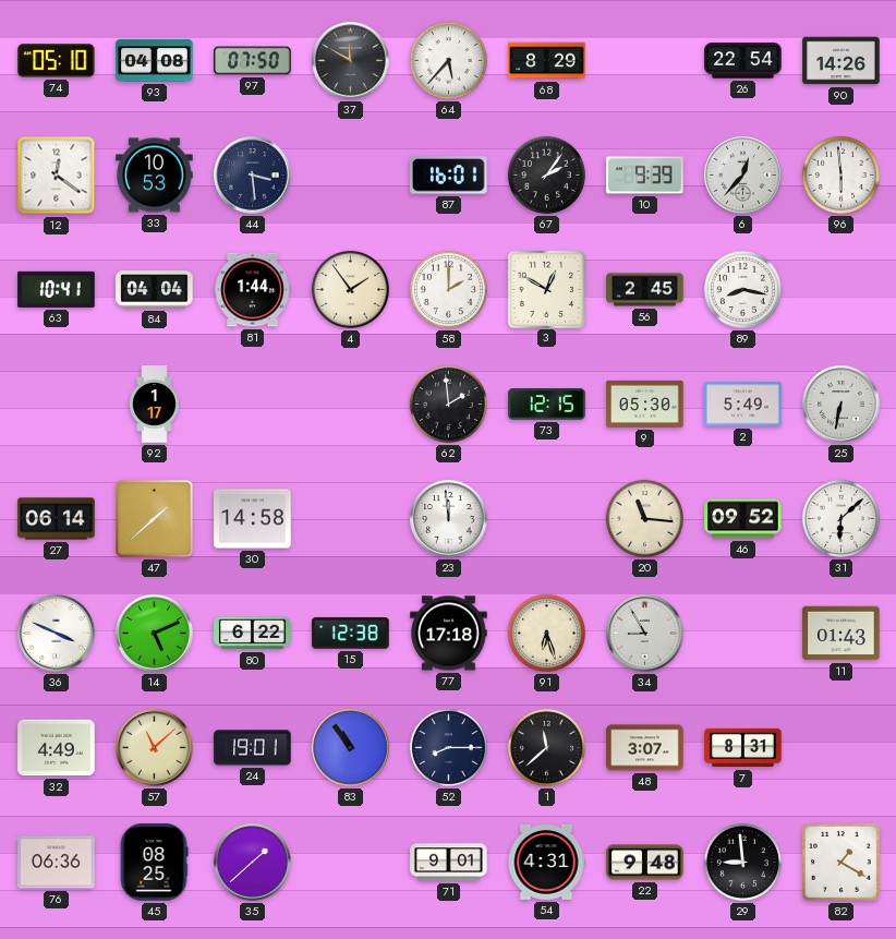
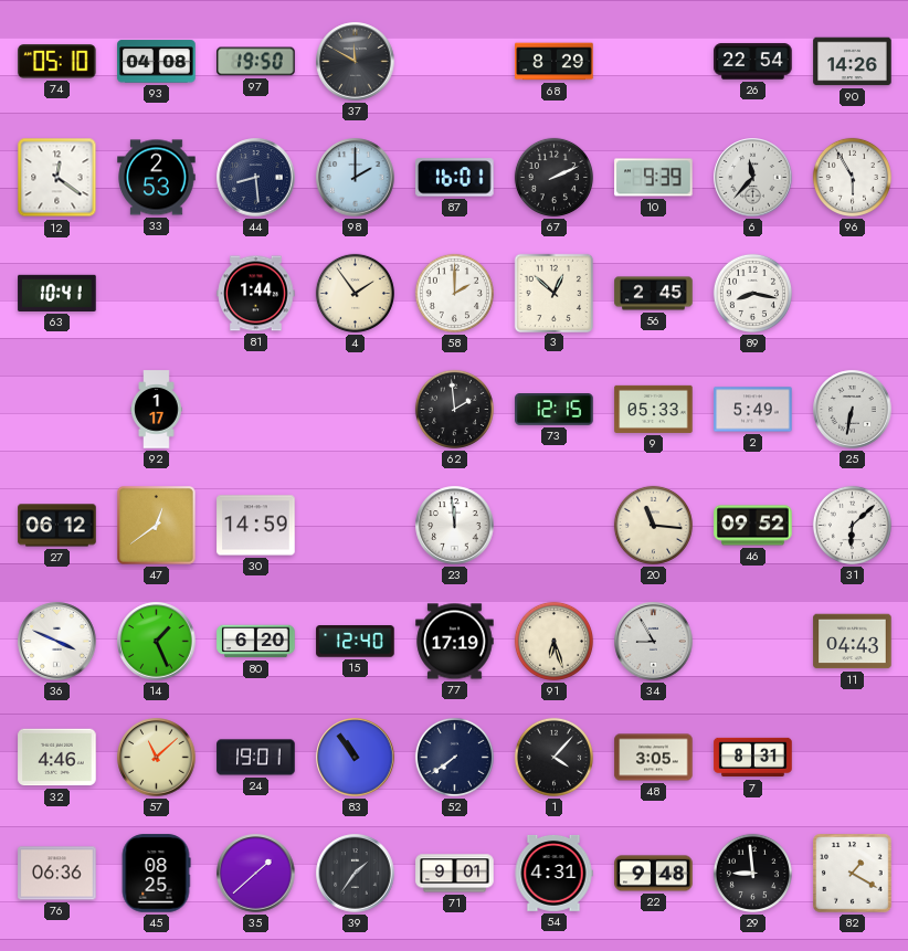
97: 07:50 -> 19:50
64: 5:37 -> none
33: 10:53 -> 2:53
44: 3:29 -> 8:29
98: none -> 2:00
67: 2:06 -> 2:11
6: 12:37 -> 11:37
96: 5:59 -> 5:55
84: 04:04 -> none
3: 12:50 -> 12:52
9: 05:30 -> 05:33
27: 06:14 -> 06:12
47: 1:38 -> 12:39
30: 14:58 -> 14:59
14: 5:11 -> 1:26
80: 6:22 -> 6:20
15: 12:38 -> 12:40
77: 17:18 -> 17:19
11: 01:43 -> 04:43
32: 4:49 -> 4:46
52: 8:15 -> 7:39
1: 11:38 -> 4:07
48: 3:07 -> 3:05
39: none -> 1:36
